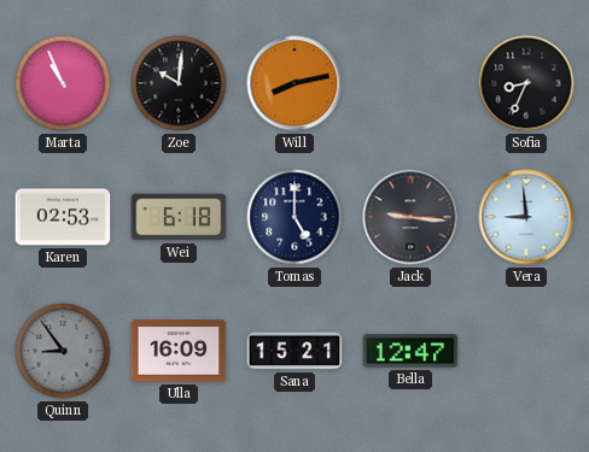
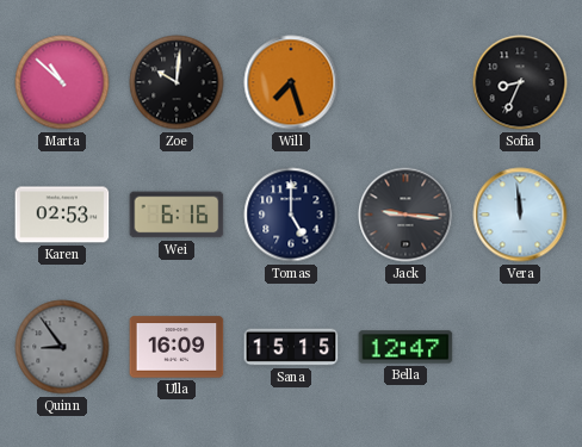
Marta: 10:56 -> 10:52
Will: 8:13 -> 7:27
Wei: 6:18 -> 6:16
Vera: 8:59 -> 11:59
Sana: 15:21 -> 15:15
